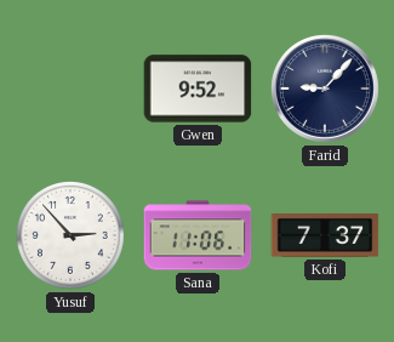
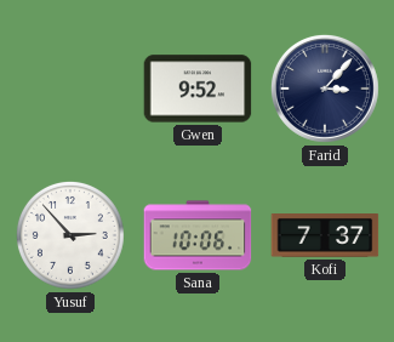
Farid: 9:07 -> 3:07
Sana: 11:06 -> 10:06
